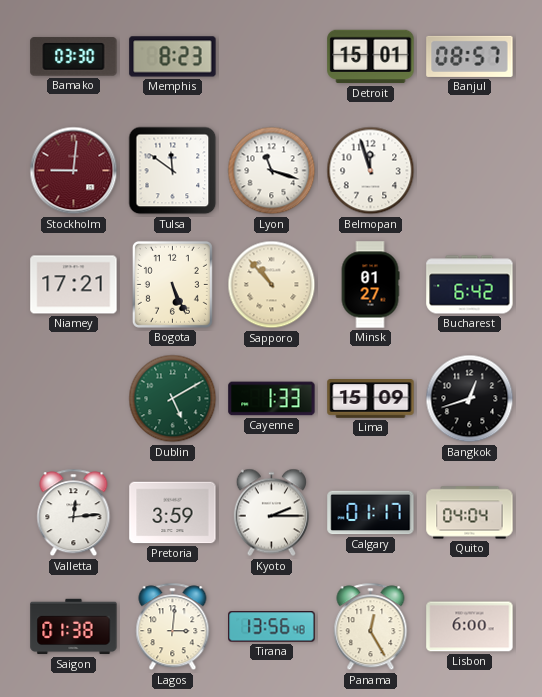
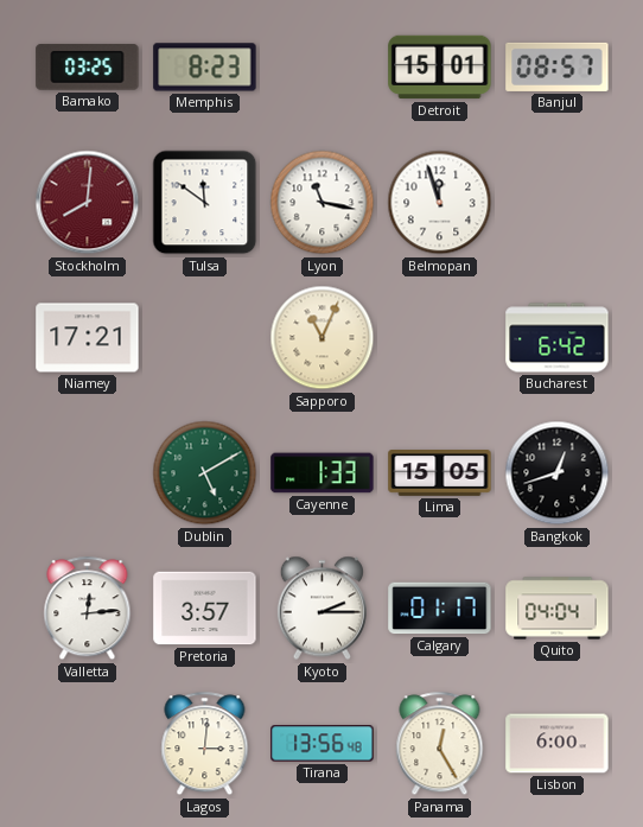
Bamako: 03:30 -> 03:25
Stockholm: 9:01 -> 8:01
Lyon: 11:18 -> 11:17
Bogota: 5:26 -> none
Sapporo: 10:53 -> 11:04
Minsk: 01:27 -> none
Lima: 15:09 -> 15:05
Pretoria: 3:59 -> 3:57
Saigon: 01:38 -> none
